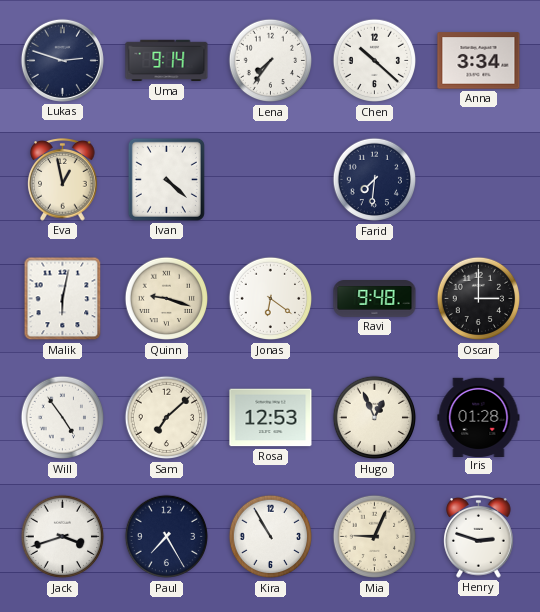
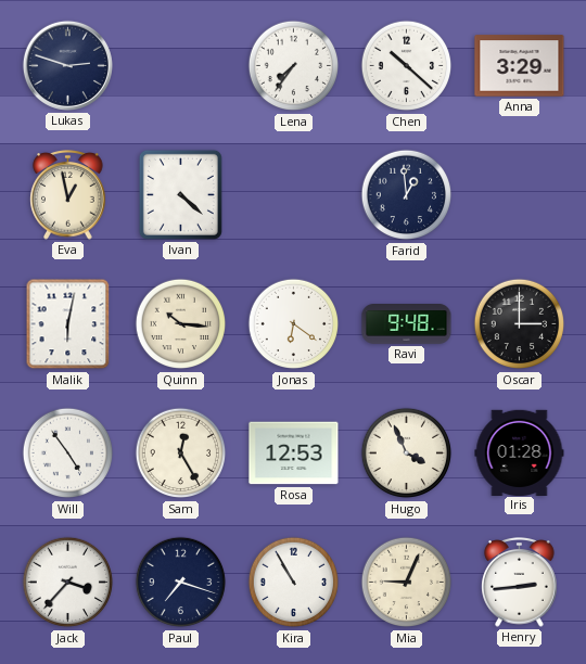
Uma: 9:14 -> none
Anna: 3:34 -> 3:29
Farid: 7:31 -> 12:59
Quinn: 9:18 -> 10:16
Sam: 7:08 -> 12:25
Hugo: 12:56 -> 3:56
Jack: 3:42 -> 3:37
Paul: 7:25 -> 7:18
Henry: 2:48 -> 2:44
